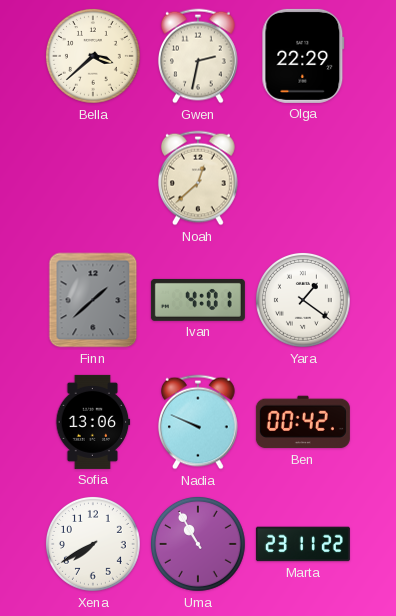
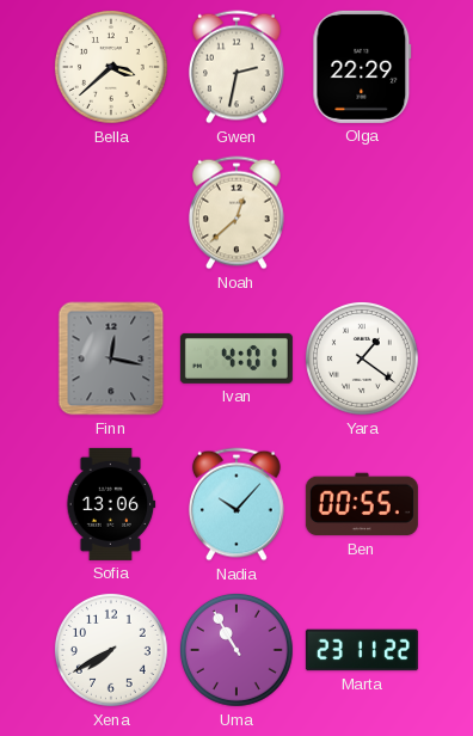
Finn: 1:38 -> 12:17
Nadia: 9:49 -> 10:07
Ben: 00:42 -> 00:55
